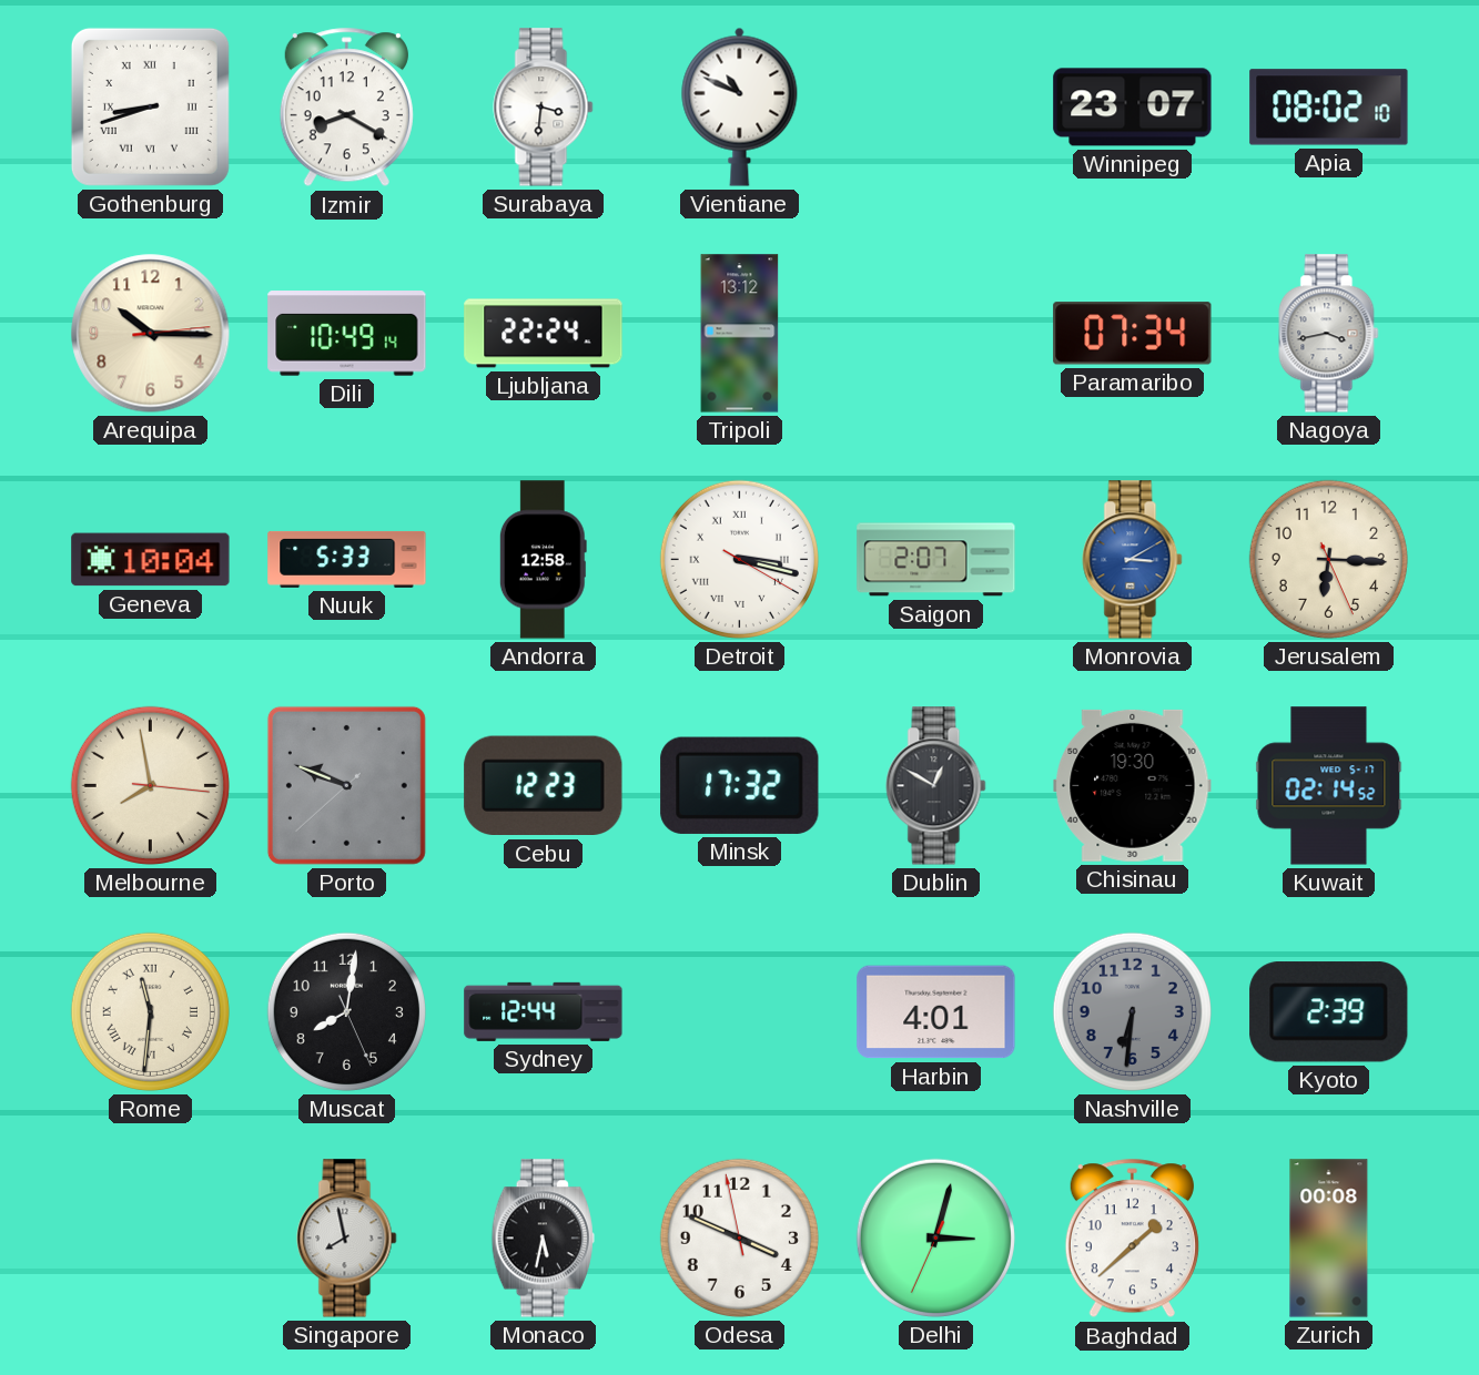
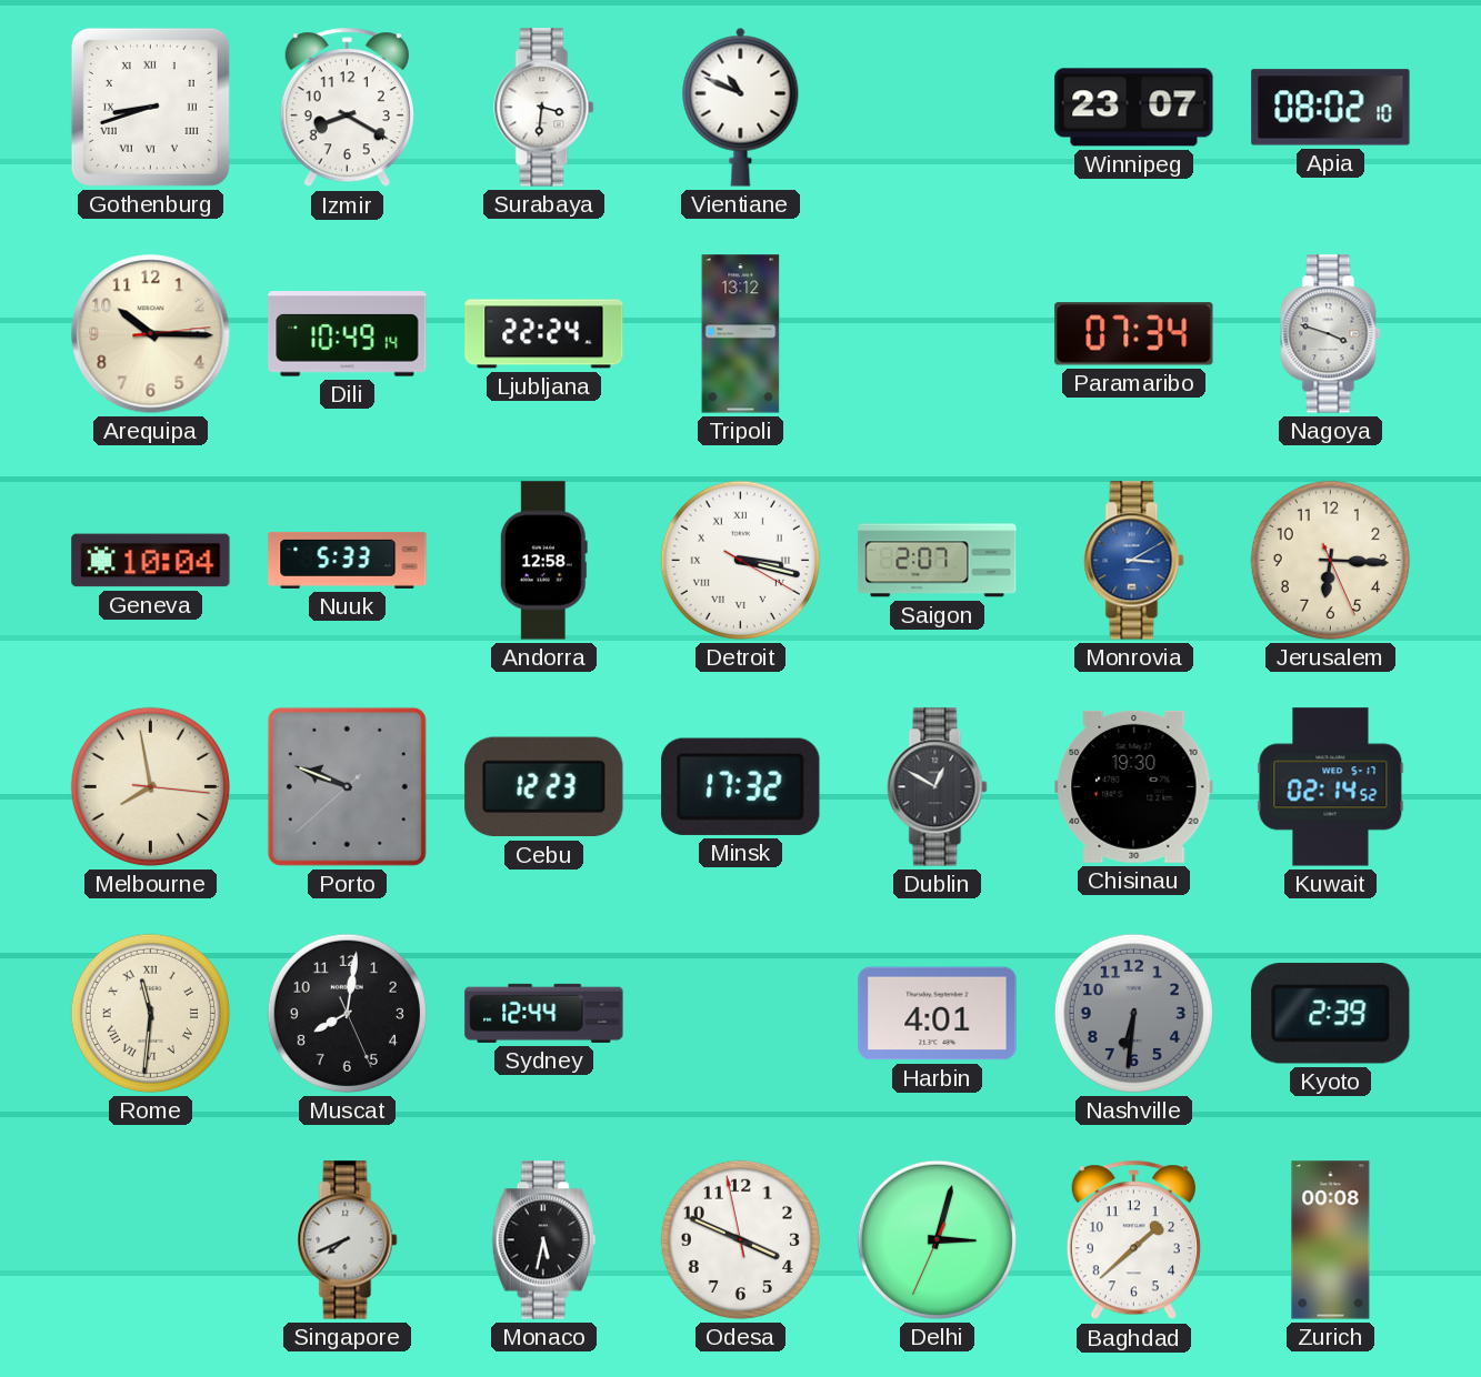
Nagoya: 3:43 -> 3:48
Singapore: 7:58 -> 7:41
